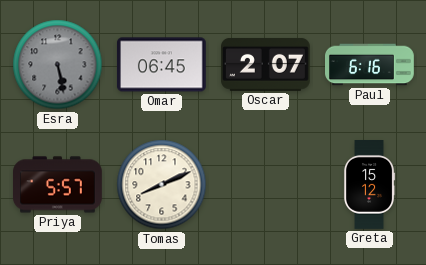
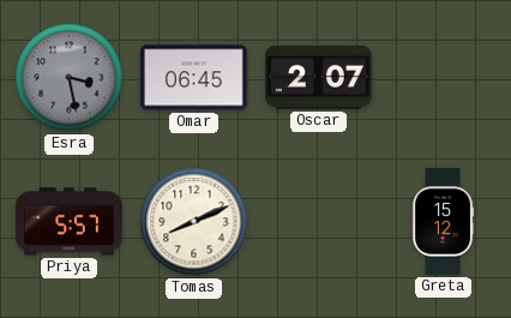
Esra: 5:28 -> 3:28
Paul: 6:16 -> none
